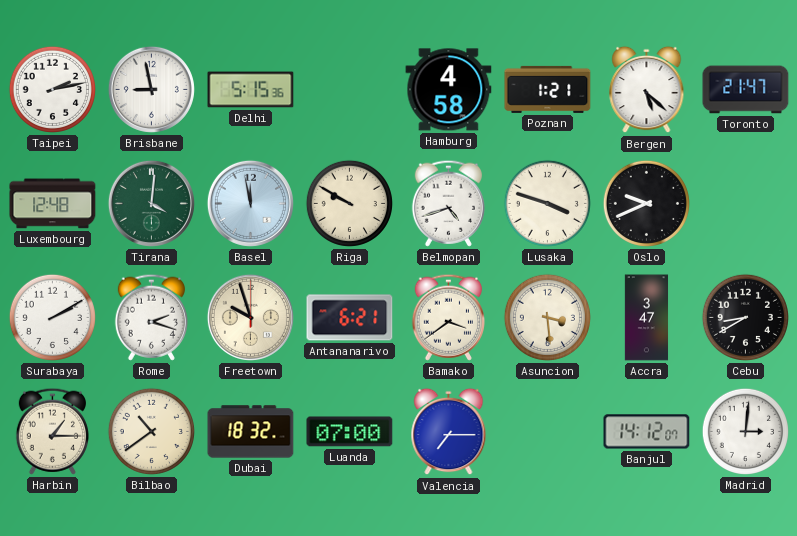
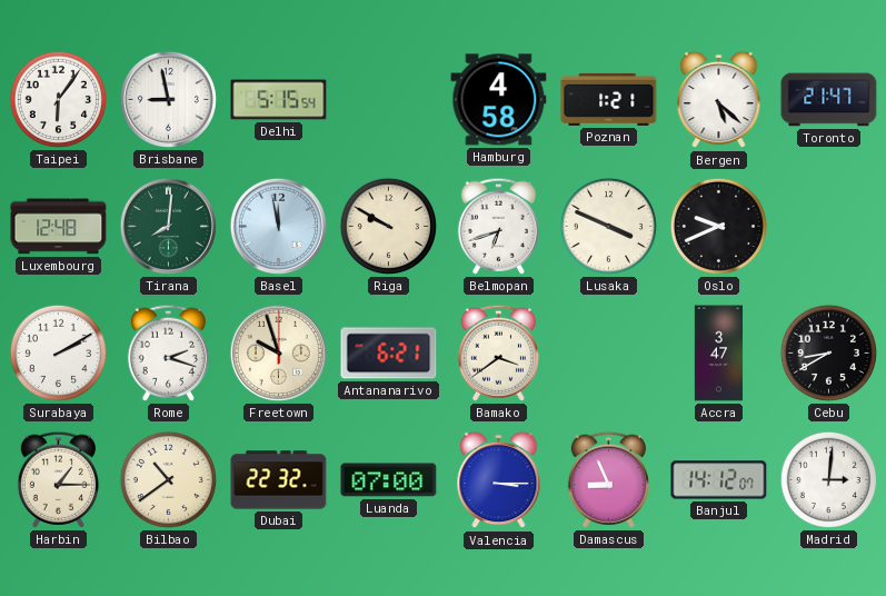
Taipei: 2:13 -> 6:06
Delhi: 5:15:36 -> 5:15:54
Tirana: 4:01 -> 8:01
Belmopan: 4:42 -> 6:42
Lusaka: 3:48 -> 3:49
Asuncion: 3:29 -> none
Dubai: 18:32 -> 22:32
Valencia: 7:15 -> 3:15
Damascus: none -> 8:56
